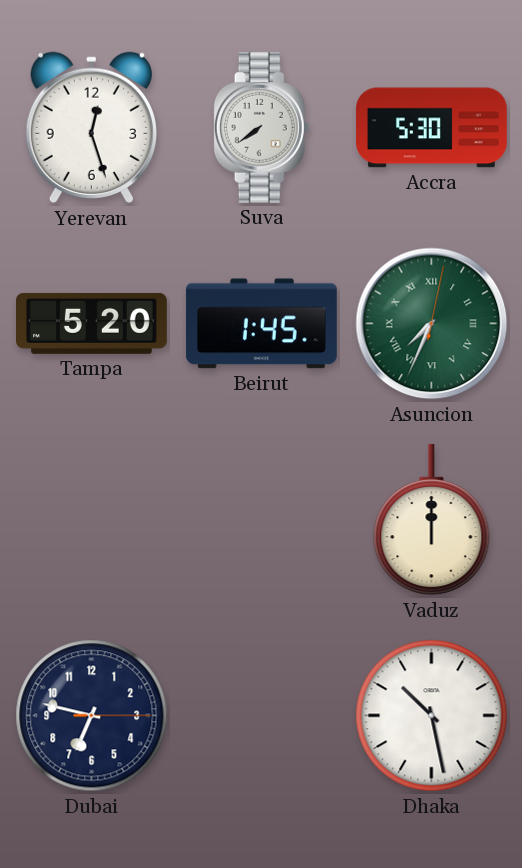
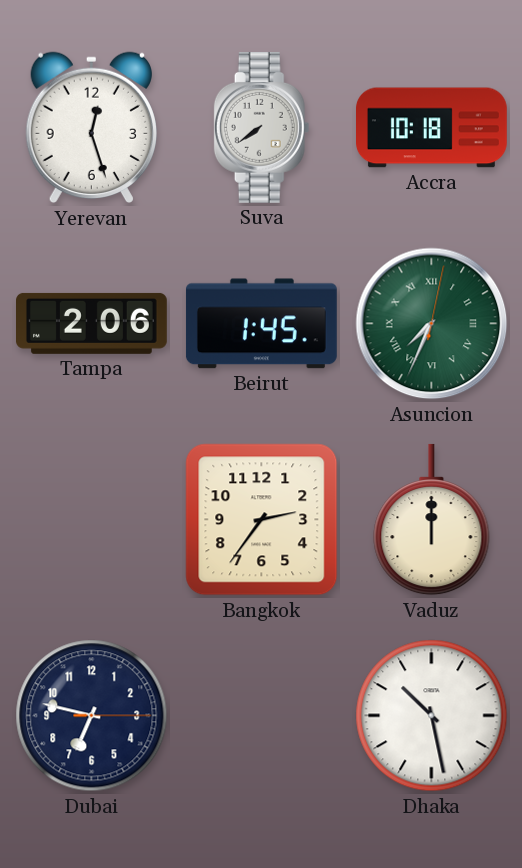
Accra: 5:30 -> 10:18
Tampa: 5:20 -> 2:06
Bangkok: none -> 2:36
